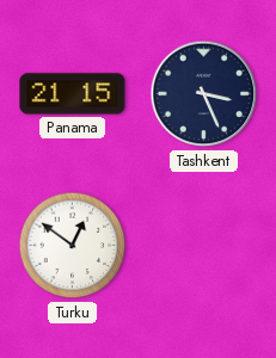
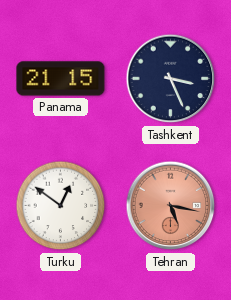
Tehran: none -> 5:17
